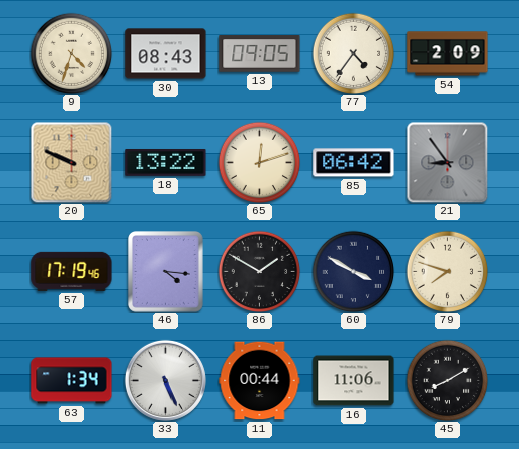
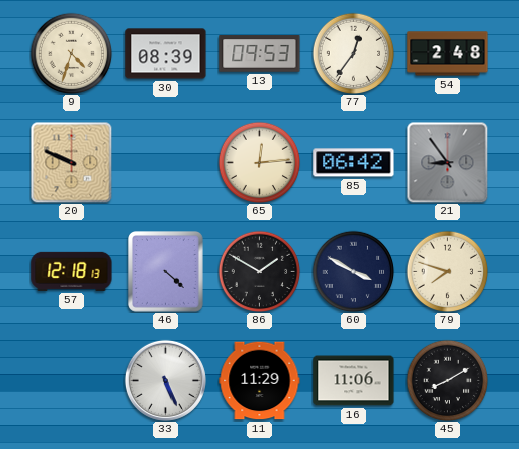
30: 08:43 -> 08:39
13: 09:05 -> 09:53
77: 4:36 -> 12:36
54: 2:09 -> 2:48
18: 13:22 -> none
65: 12:12 -> 12:14
57: 17:19 -> 12:18
46: 4:16 -> 4:22
63: 1:34 -> none
11: 00:44 -> 11:29
